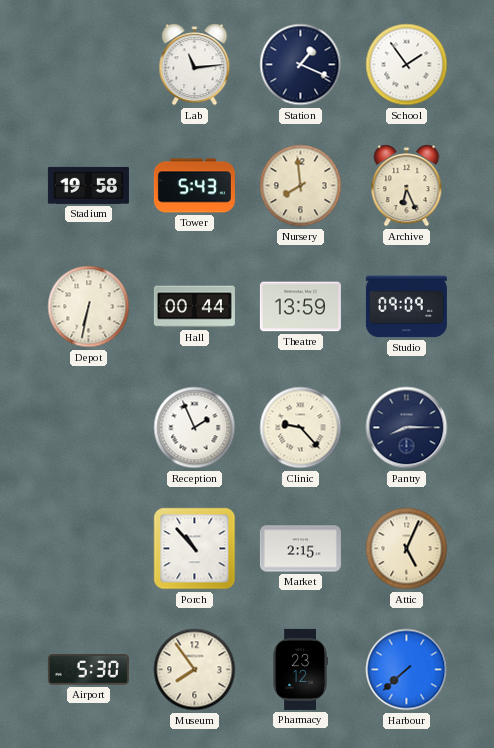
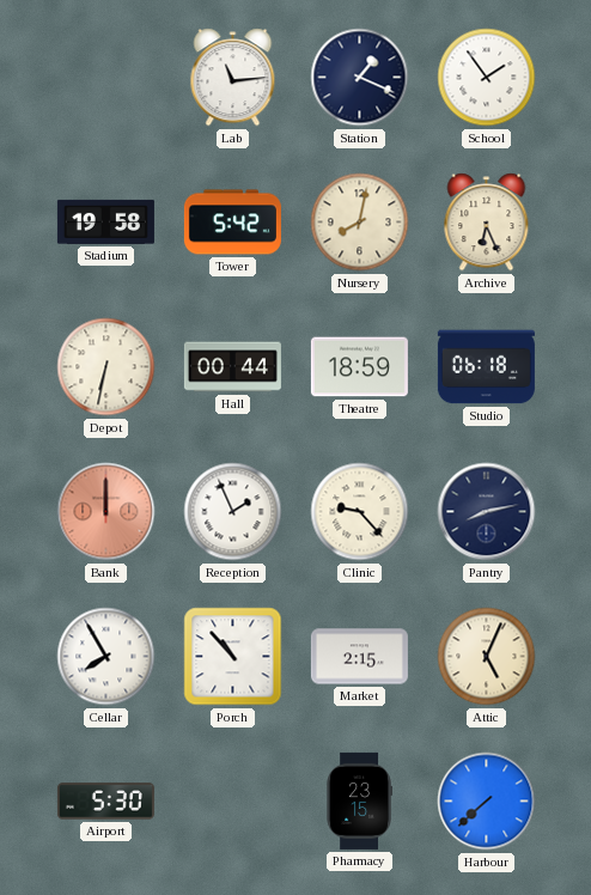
Tower: 5:43 -> 5:42
Nursery: 7:59 -> 8:02
Theatre: 13:59 -> 18:59
Studio: 09:09 -> 06:18
Bank: none -> 12:00
Pantry: 8:15 -> 8:13
Cellar: none -> 7:55
Museum: 7:54 -> none
Pharmacy: 23:12 -> 23:15
